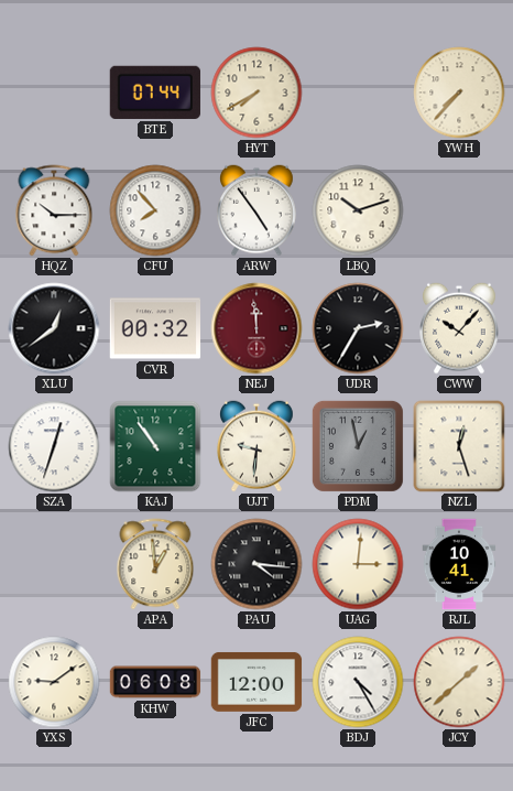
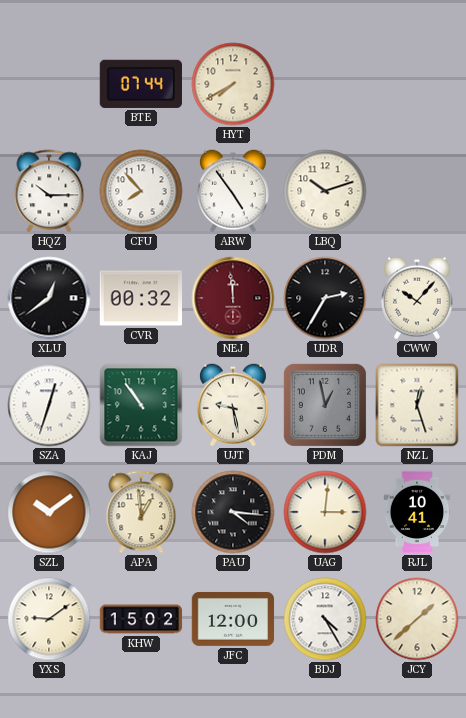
YWH: 7:37 -> none
UJT: 9:31 -> 9:28
SZL: none -> 10:09
KHW: 06:08 -> 15:02
